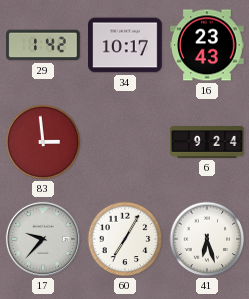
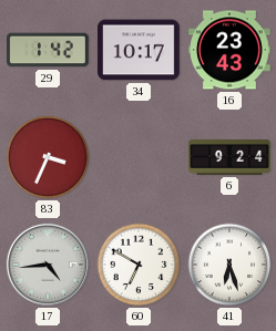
83: 2:59 -> 3:34
17: 9:37 -> 4:44
60: 7:05 -> 6:50
